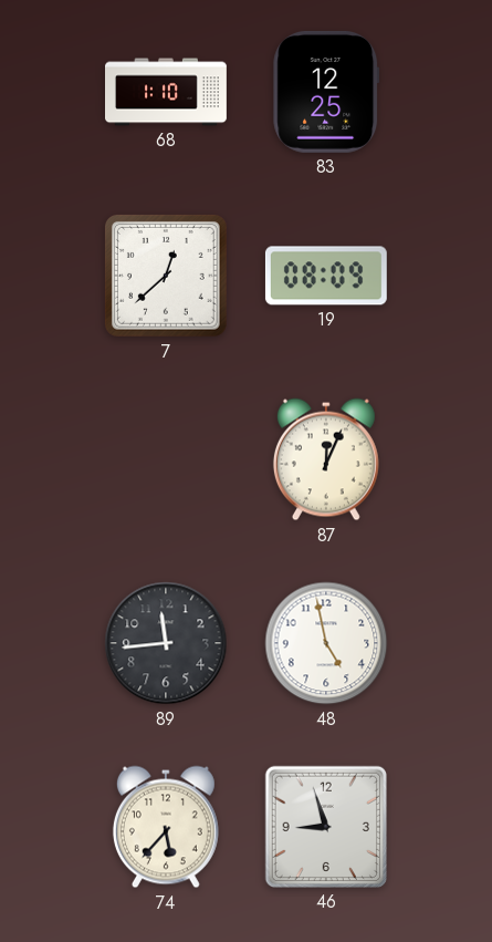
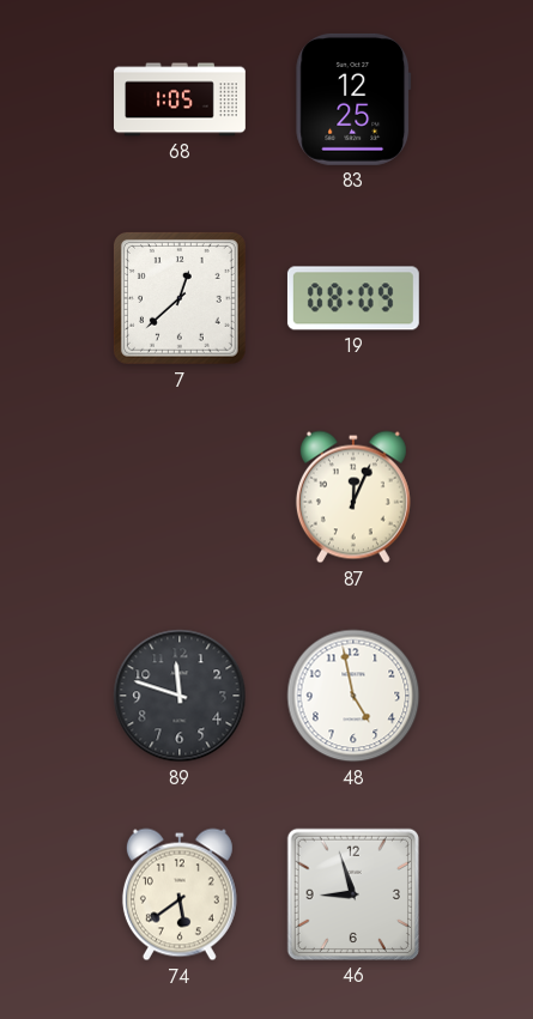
68: 1:10 -> 1:05
89: 11:44 -> 11:48
74: 5:37 -> 5:39
